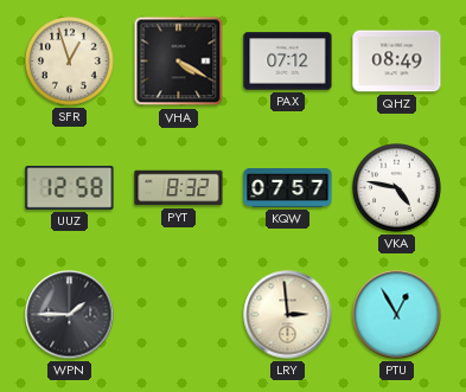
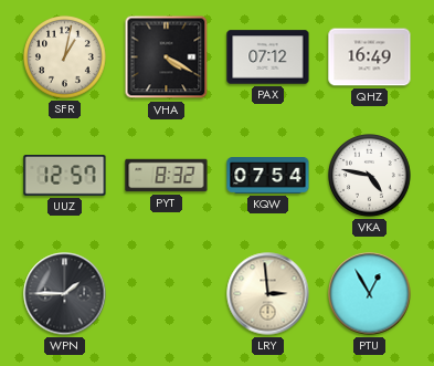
SFR: 12:57 -> 1:02
QHZ: 08:49 -> 16:49
UUZ: 12:58 -> 12:57
KQW: 07:57 -> 07:54
